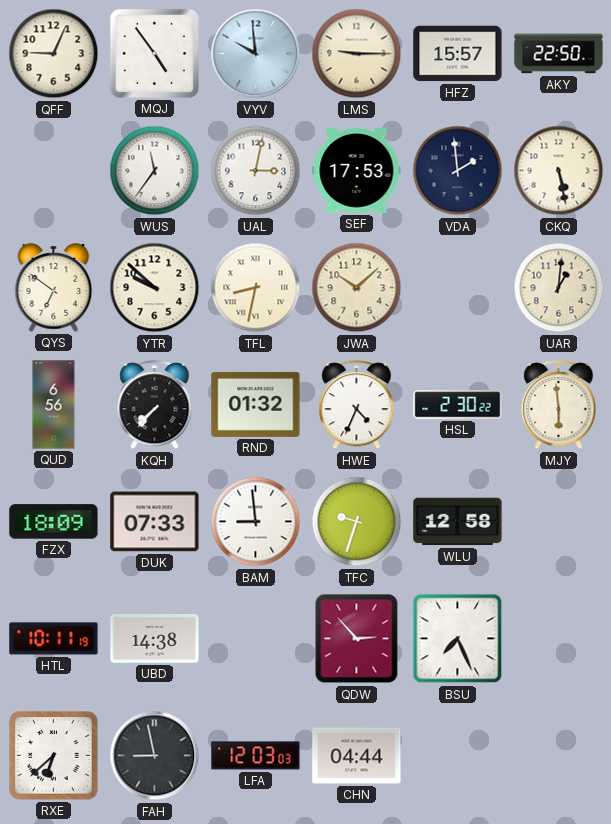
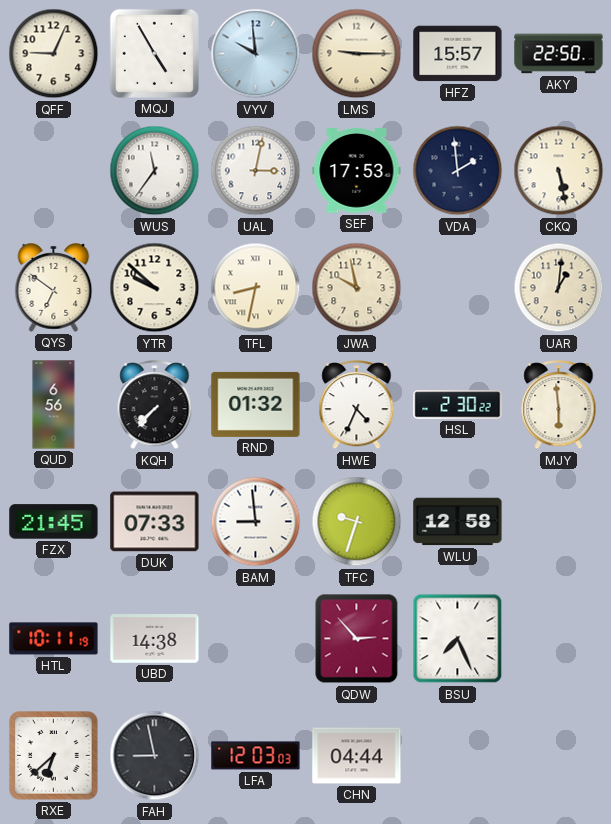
MQJ: 4:54 -> 4:55
JWA: 10:08 -> 9:58
FZX: 18:09 -> 21:45
